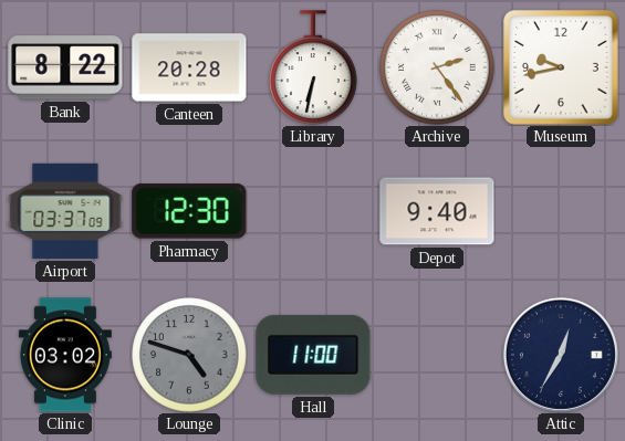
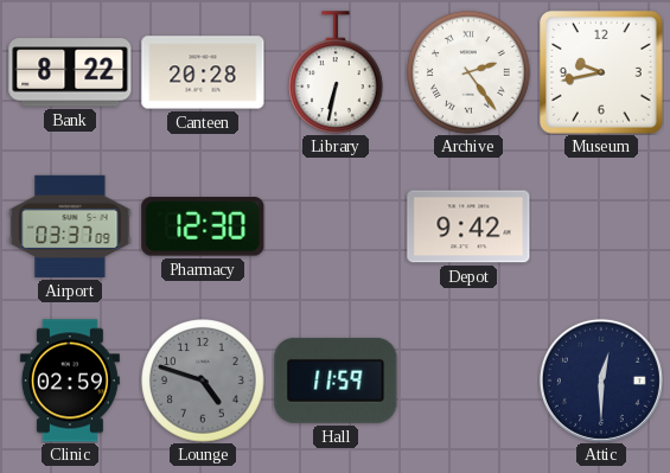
Depot: 9:40 -> 9:42
Clinic: 03:02 -> 02:59
Hall: 11:00 -> 11:59
Attic: 12:35 -> 12:30
